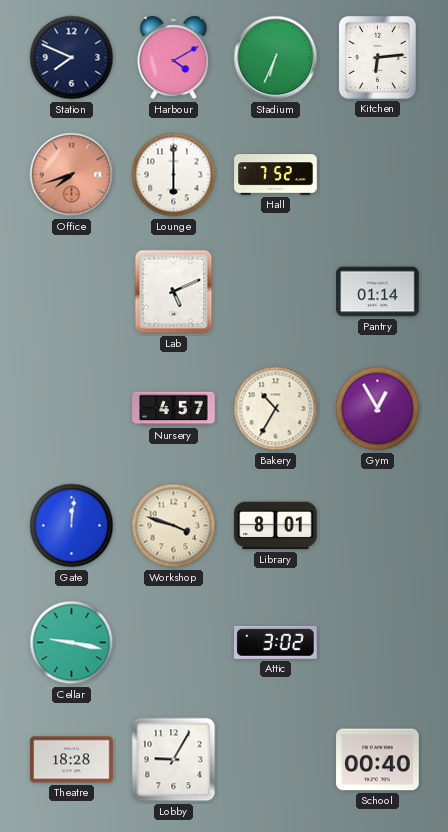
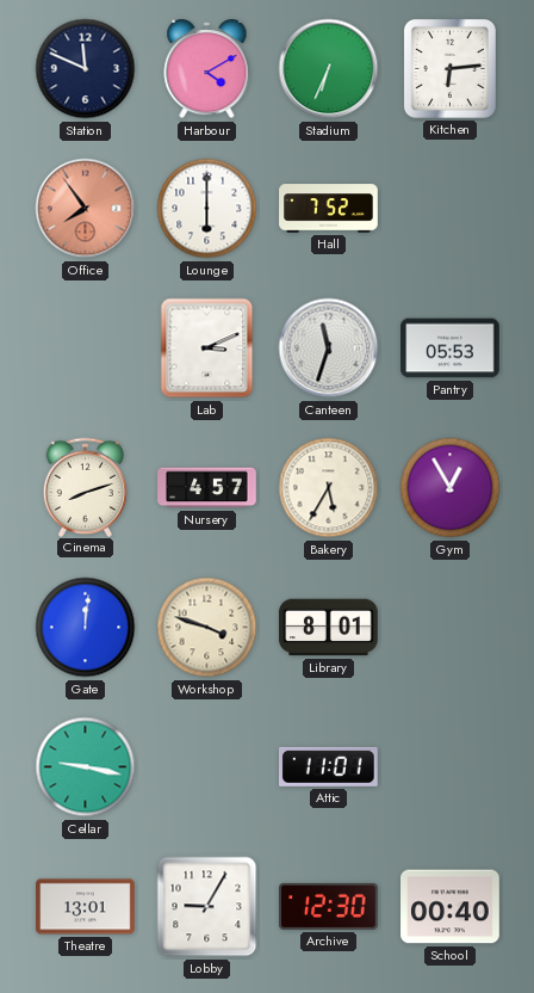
Station: 7:49 -> 11:49
Office: 7:42 -> 7:54
Lab: 5:11 -> 3:11
Canteen: none -> 11:33
Pantry: 01:14 -> 05:53
Cinema: none -> 8:12
Bakery: 10:35 -> 5:35
Attic: 3:02 -> 11:01
Theatre: 18:28 -> 13:01
Archive: none -> 12:30
